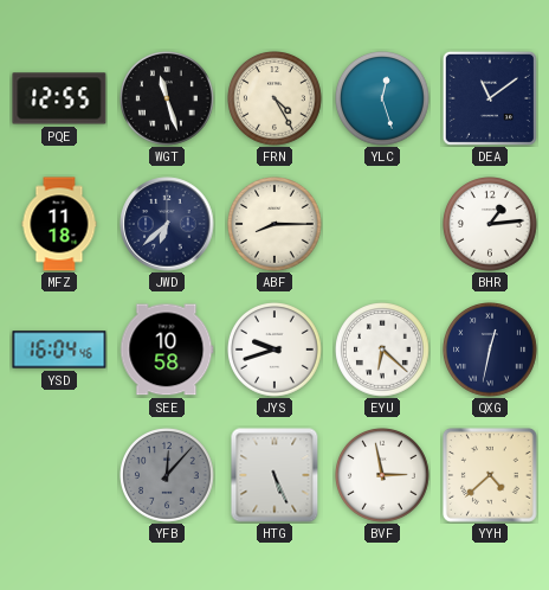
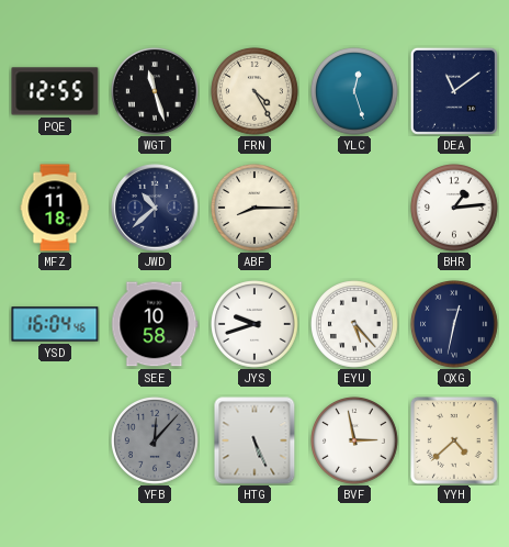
JWD: 6:38 -> 10:38
EYU: 6:22 -> 5:23
